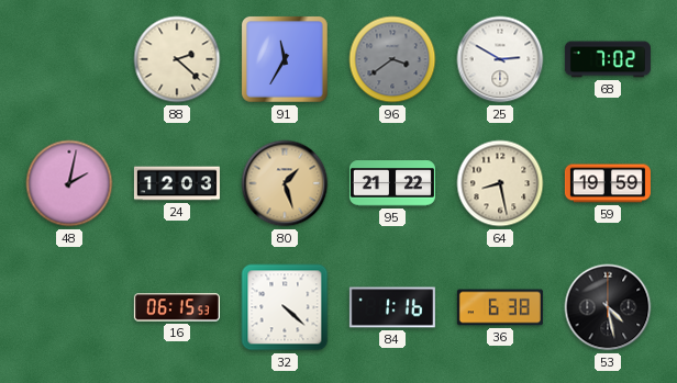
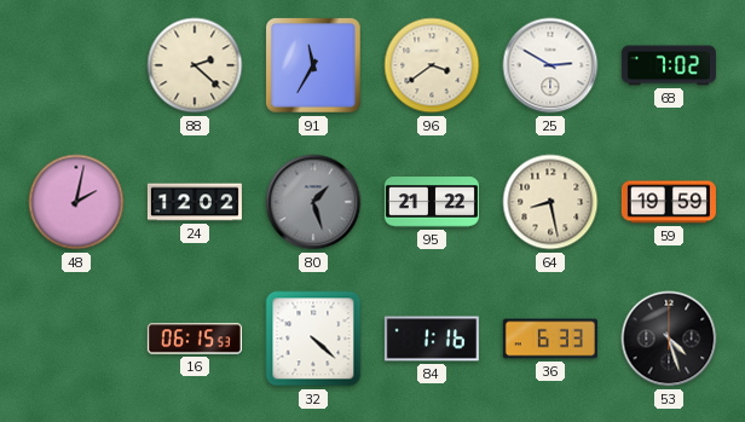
96 dial: grey -> cream
24: 12:03 -> 12:02
80 dial: champagne -> grey
36: 6:38 -> 6:33
53: 4:28 -> 4:27
